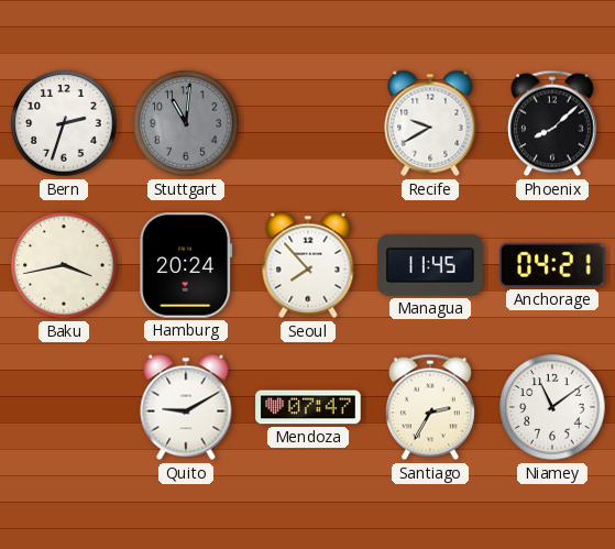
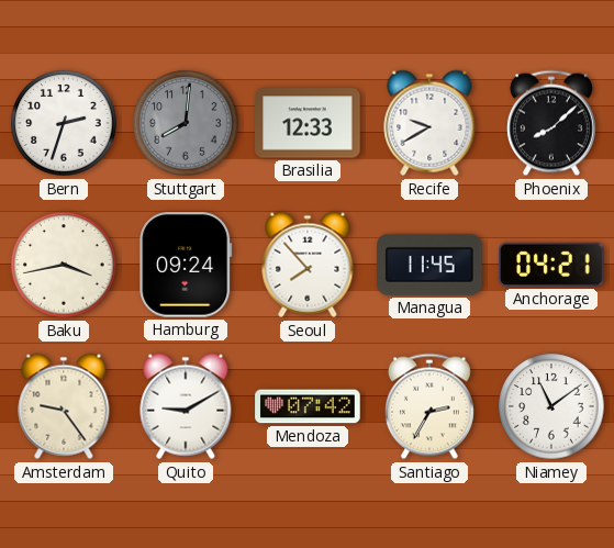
Stuttgart: 11:01 -> 8:01
Brasilia: none -> 12:33
Hamburg: 20:24 -> 09:24
Amsterdam: none -> 9:24
Mendoza: 07:47 -> 07:42
